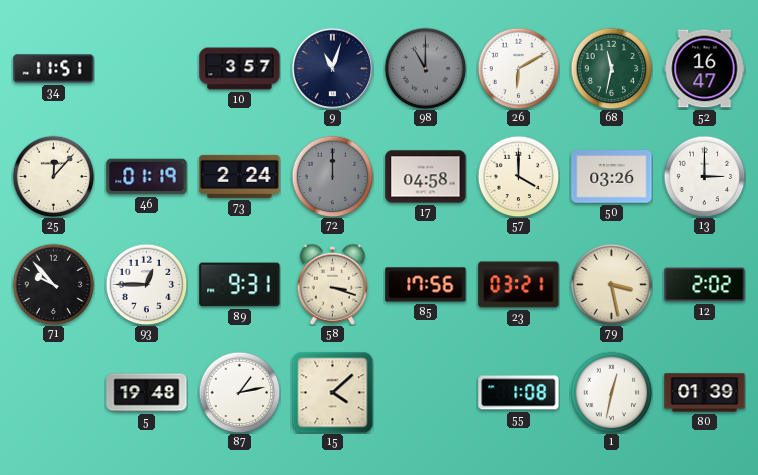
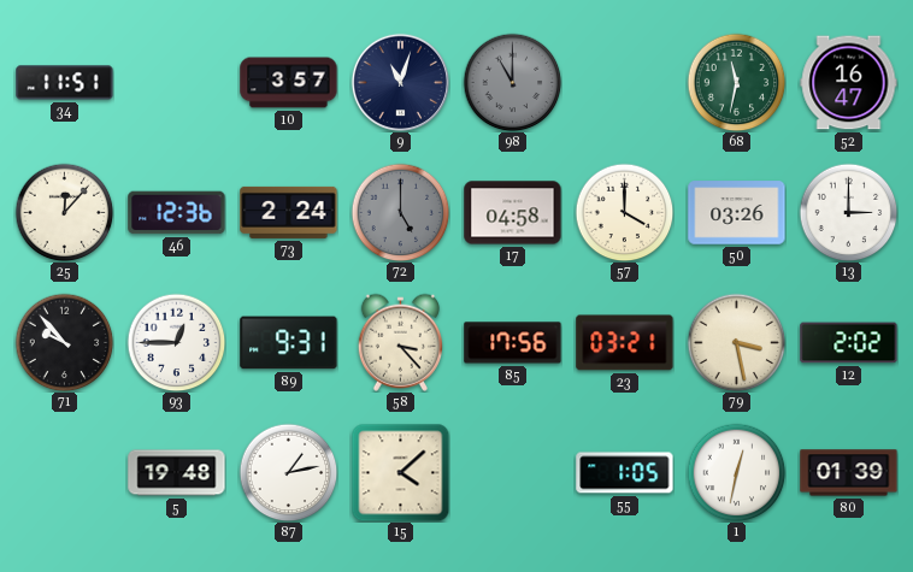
26: 6:10 -> none
46: 01:19 -> 12:36
72: 12:00 -> 5:00
58: 3:18 -> 3:23
55: 1:08 -> 1:05
